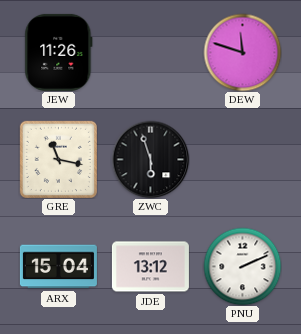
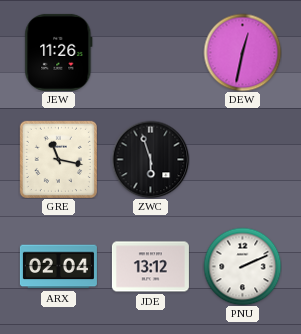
DEW: 11:48 -> 12:32
ARX: 15:04 -> 02:04
